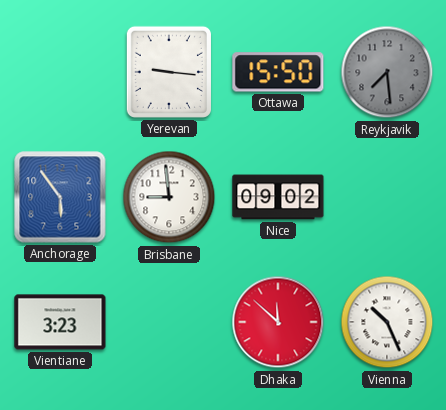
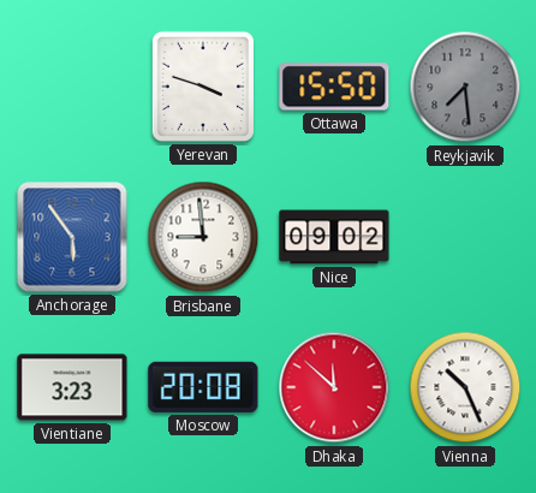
Yerevan: 9:16 -> 3:48
Moscow: none -> 20:08
